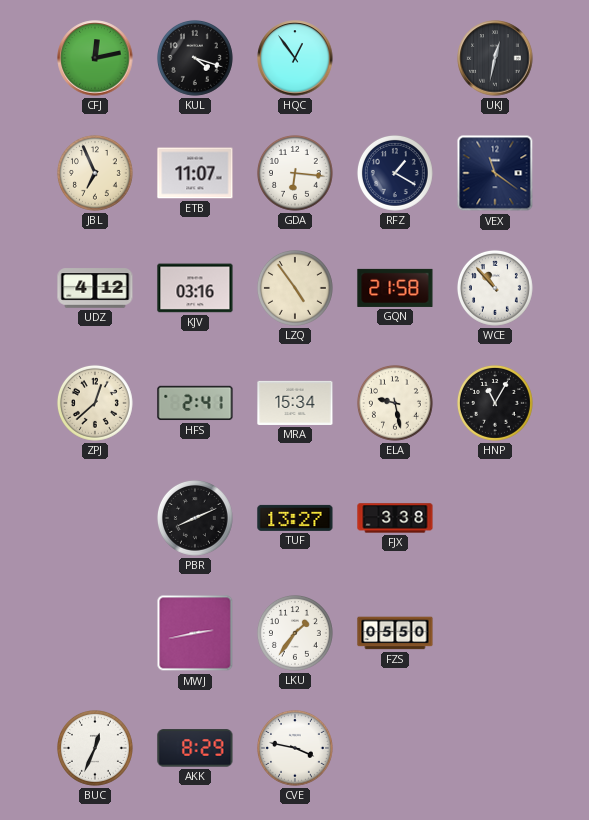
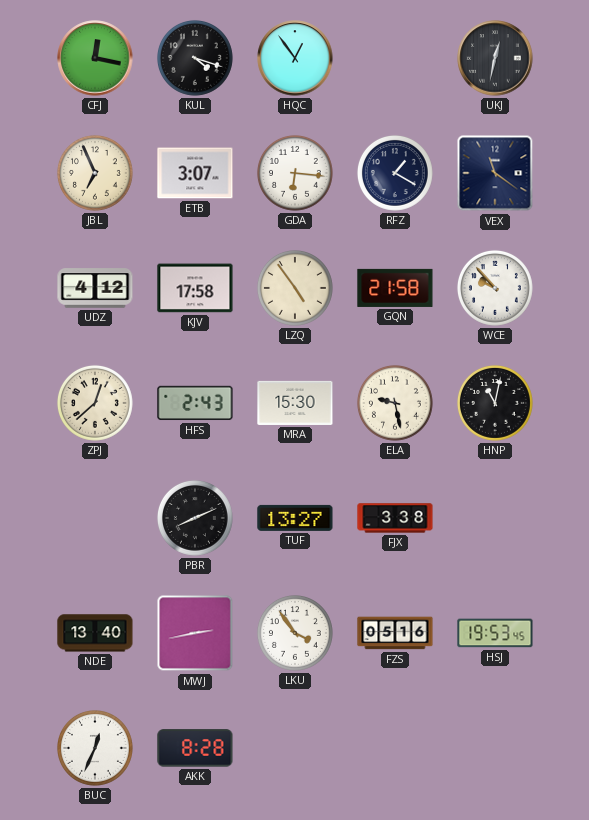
CFJ: 12:13 -> 12:17
ETB: 11:07 -> 3:07
KJV: 03:16 -> 17:58
WCE: 10:53 -> 9:53
HFS: 2:41 -> 2:43
MRA: 15:34 -> 15:30
HNP: 11:05 -> 11:02
NDE: none -> 13:40
LKU: 1:36 -> 3:54
FZS: 05:50 -> 05:16
HSJ: none -> 19:53
AKK: 8:29 -> 8:28
CVE: 3:47 -> none
